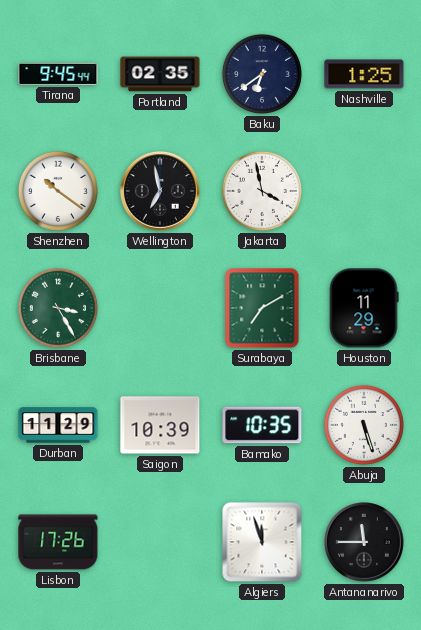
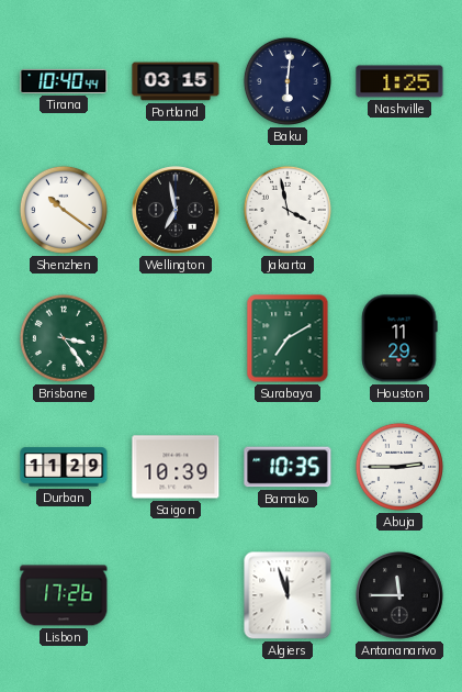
Tirana: 9:45 -> 10:40
Portland: 02:35 -> 03:15
Baku: 6:39 -> 6:01
Brisbane: 3:25 -> 3:24
Abuja: 5:27 -> 2:45
